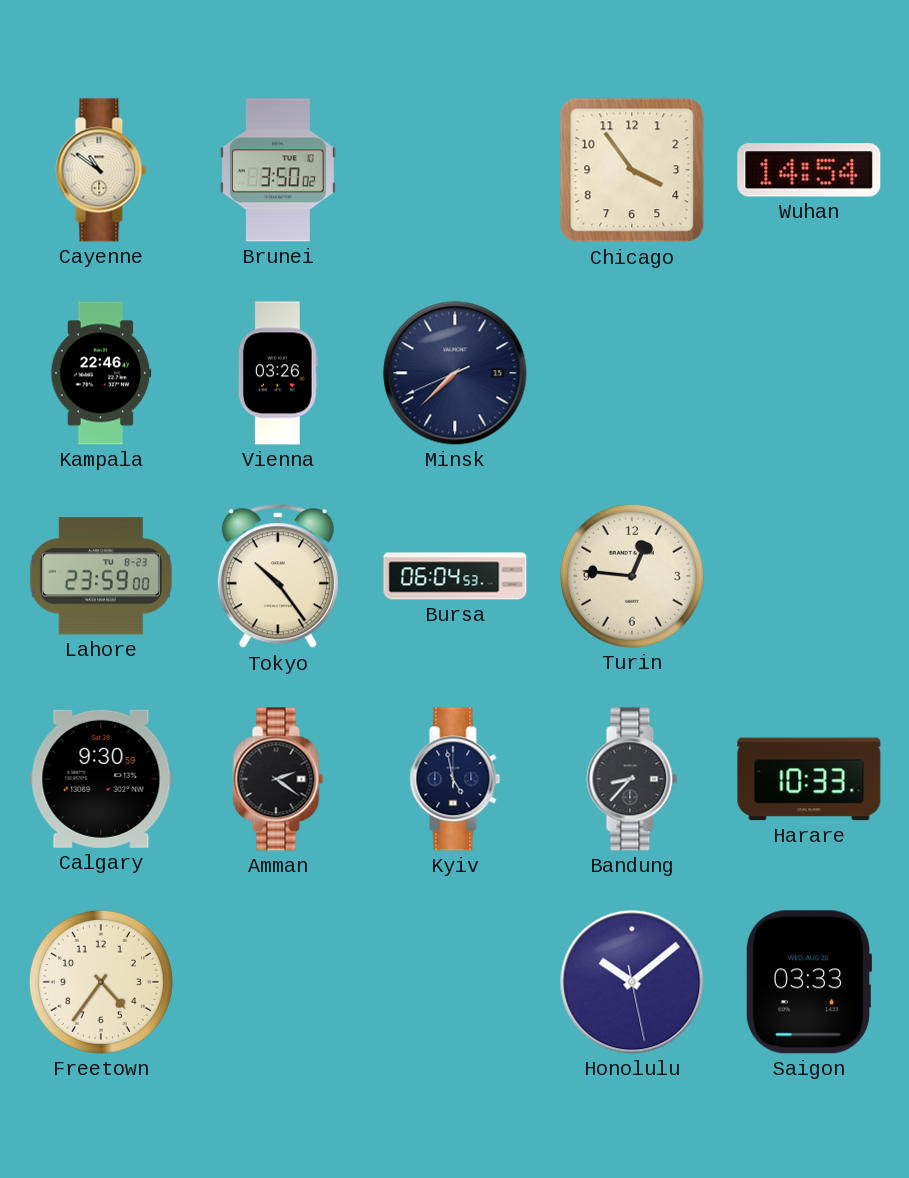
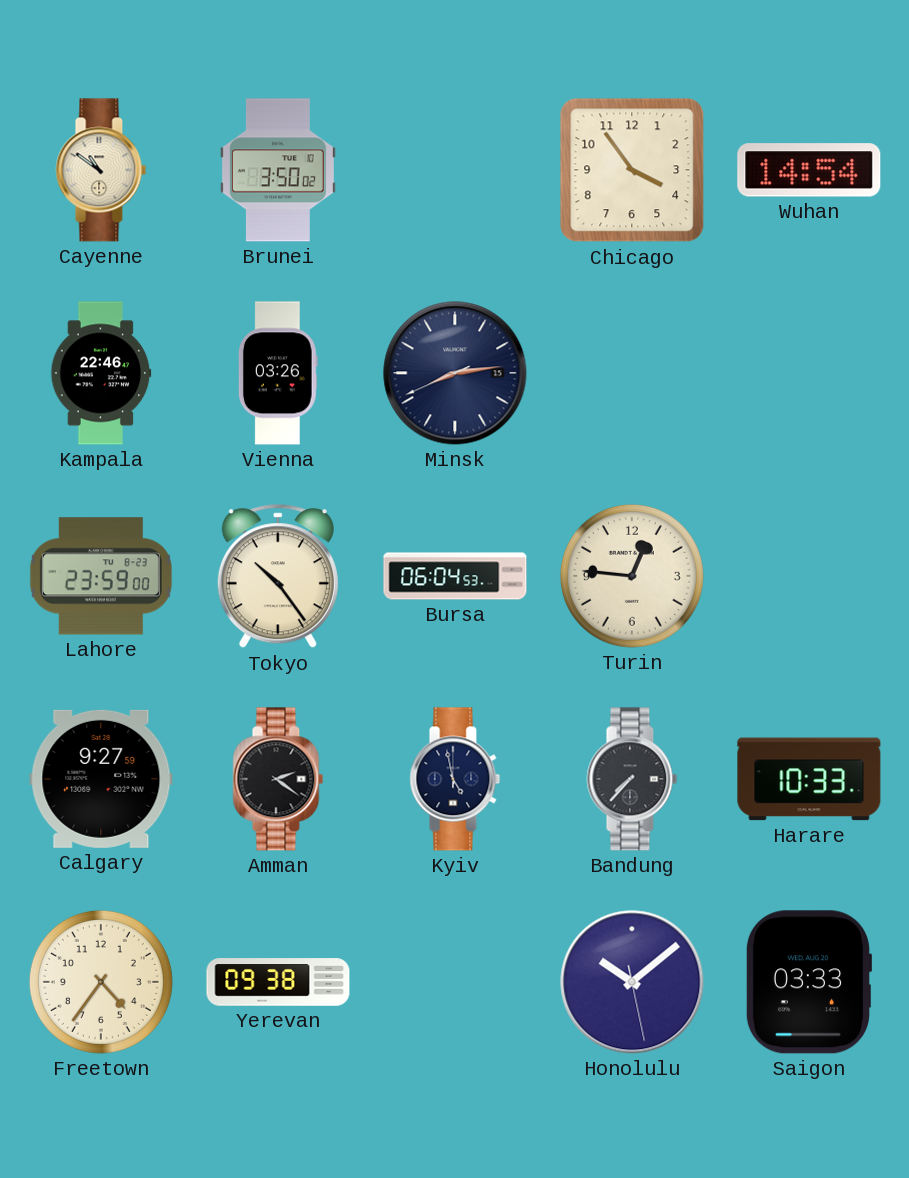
Minsk: 7:37 -> 8:13
Calgary: 9:30 -> 9:27
Bandung: 8:37 -> 7:37
Yerevan: none -> 09:38
